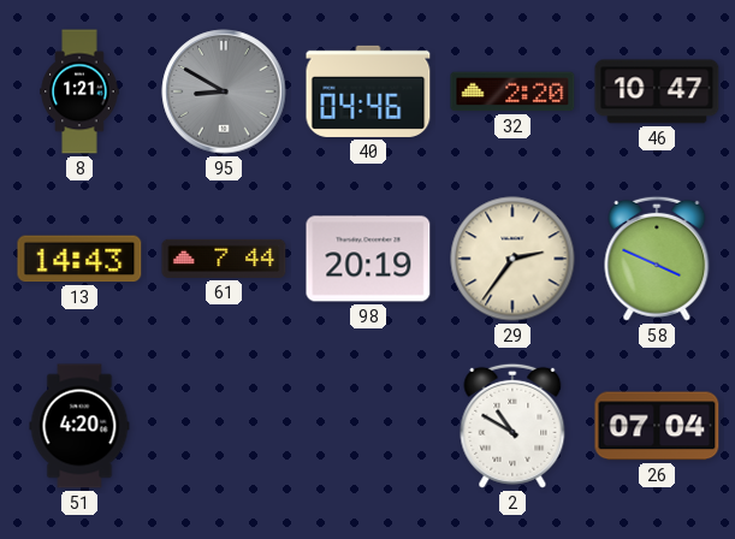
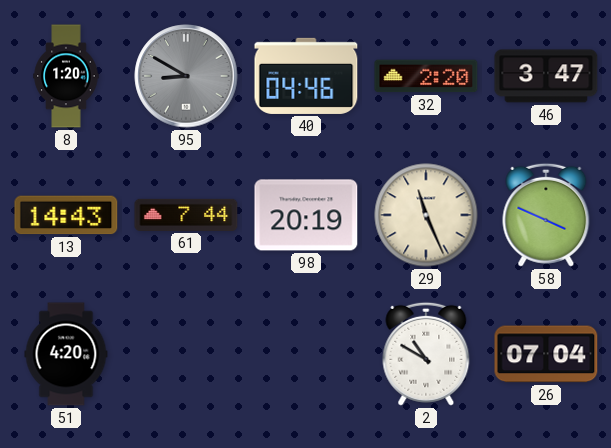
8: 1:21 -> 1:20
46: 10:47 -> 3:47
29: 2:36 -> 11:26
